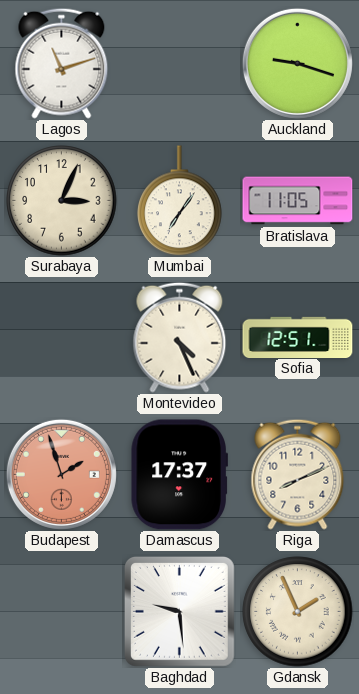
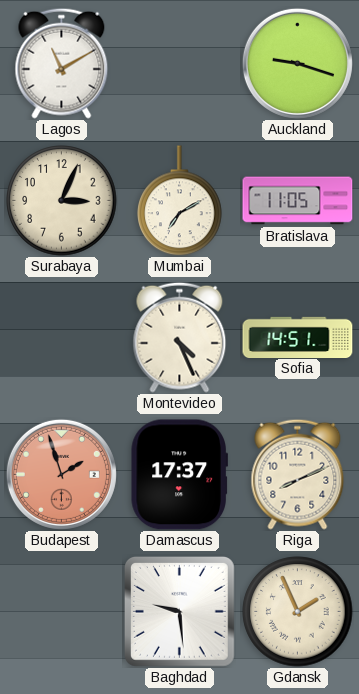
Lagos: 11:12 -> 11:10
Mumbai: 7:06 -> 7:10
Sofia: 12:51 -> 14:51
